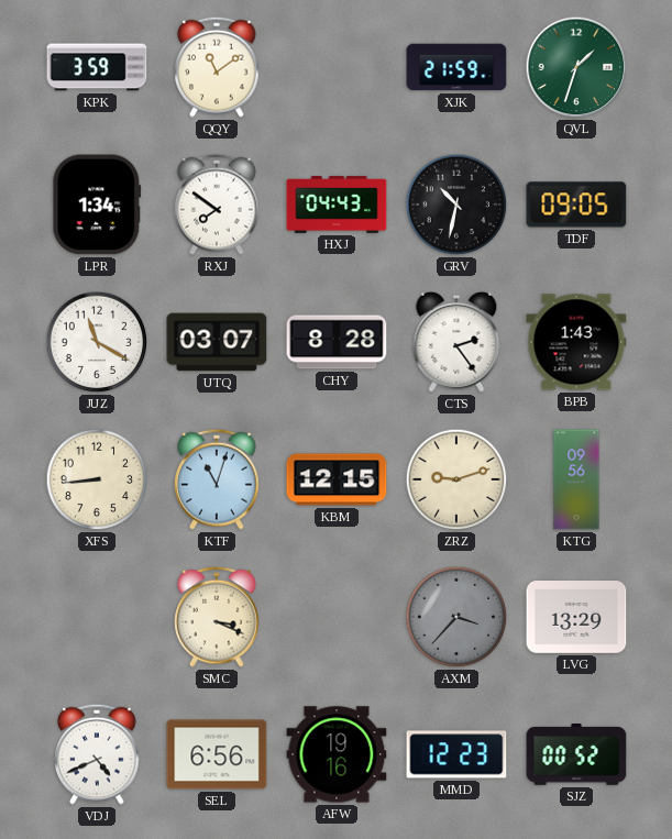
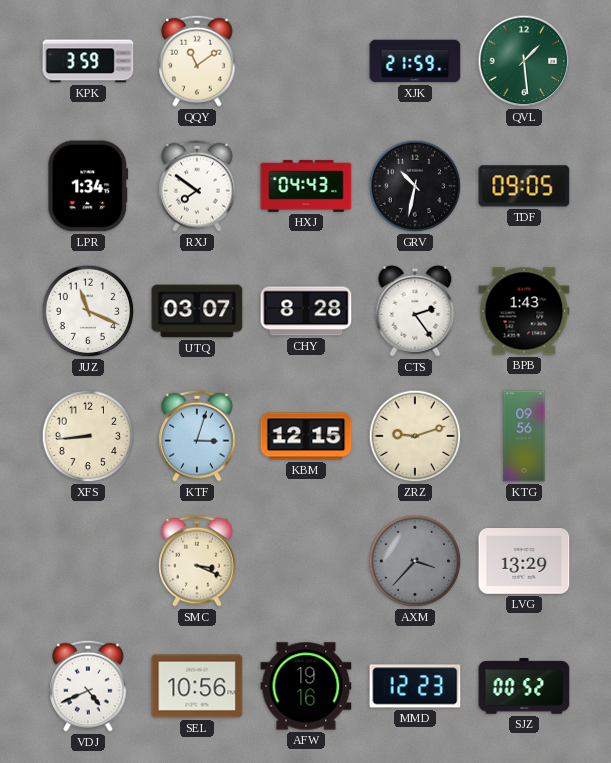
QVL: 1:33 -> 1:29
JUZ: 11:20 -> 11:19
KTF: 11:03 -> 3:03
SEL: 6:56 -> 10:56
